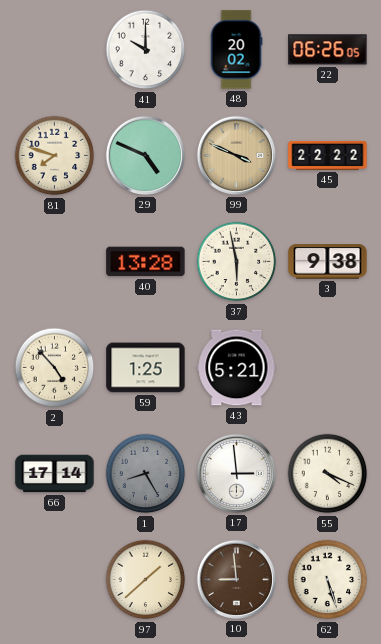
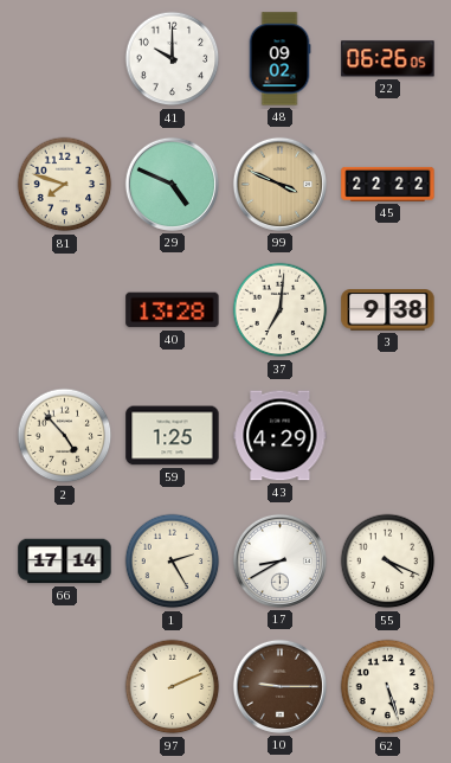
48: 20:02 -> 09:02
37: 5:58 -> 7:01
43: 5:21 -> 4:29
1: 8:25 -> 2:25
1 dial: grey -> cream
17: 2:59 -> 8:40
97: 1:38 -> 2:11
10: 8:59 -> 9:15
